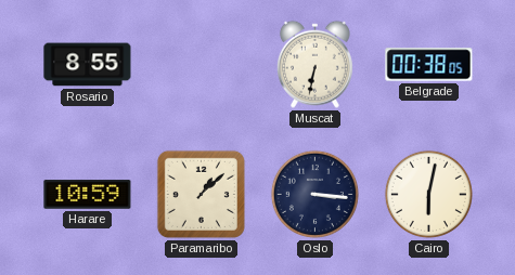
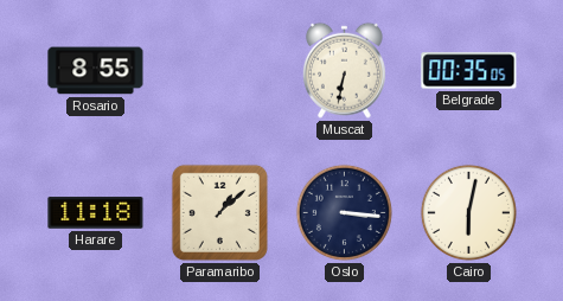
Belgrade: 00:38 -> 00:35
Harare: 10:59 -> 11:18
